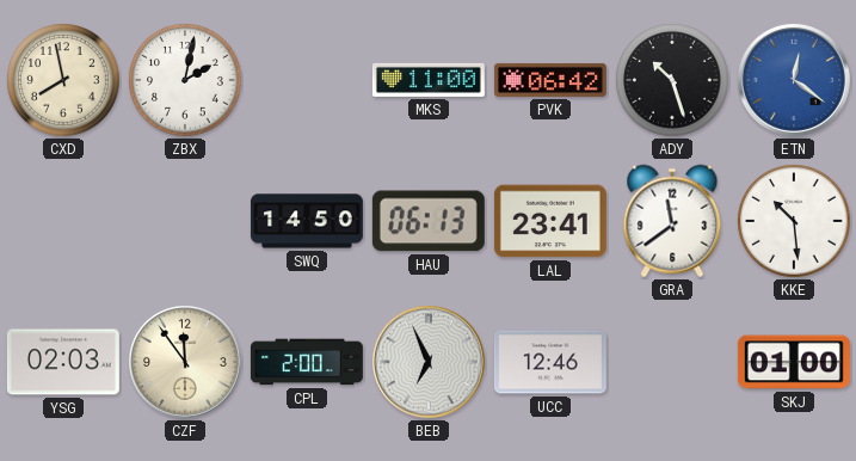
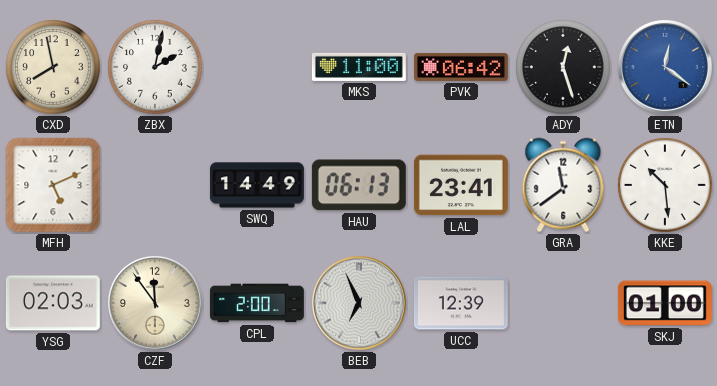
ADY: 10:27 -> 12:27
MFH: none -> 5:11
SWQ: 14:50 -> 14:49
UCC: 12:46 -> 12:39
